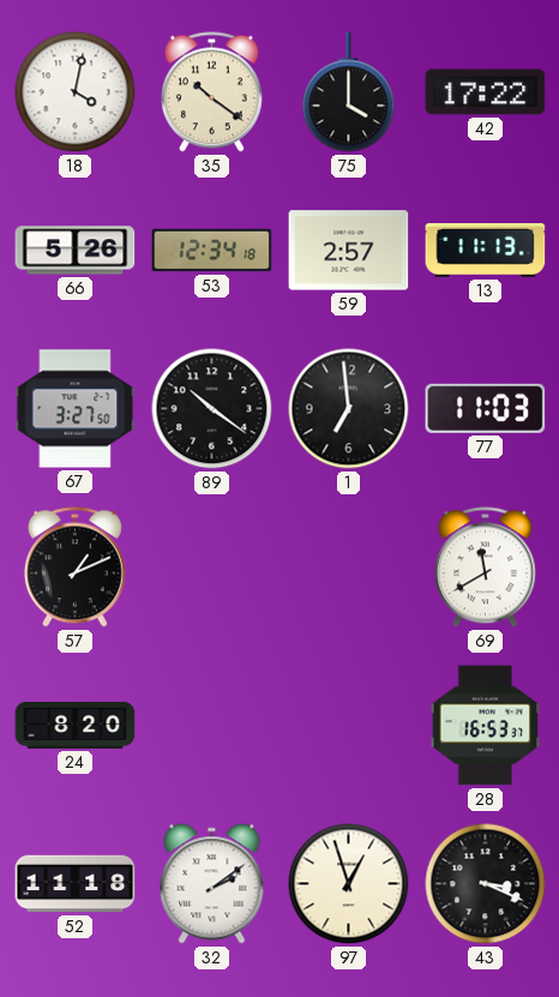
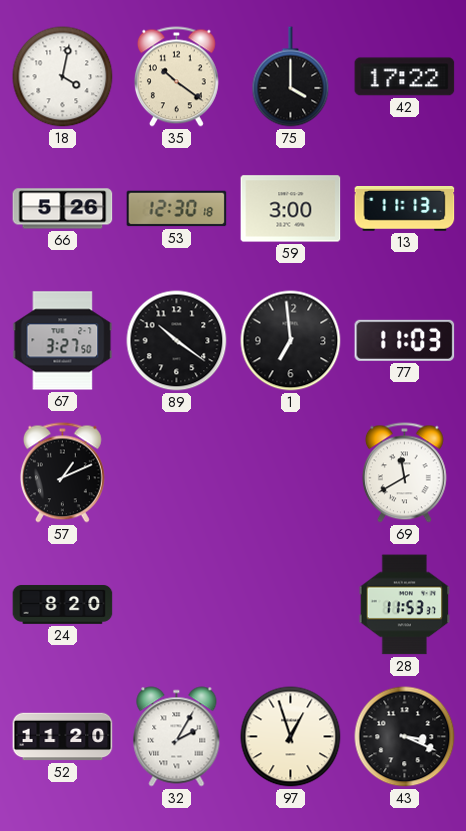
53: 12:34 -> 12:30
59: 2:57 -> 3:00
28: 16:53 -> 11:53
52: 11:18 -> 11:20
32: 2:09 -> 2:05
